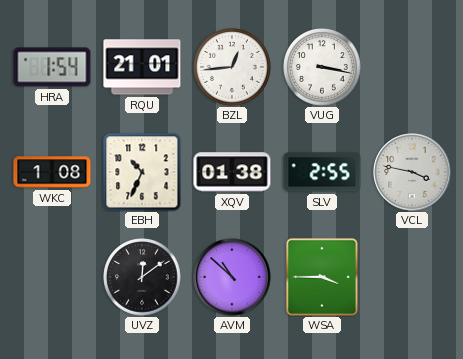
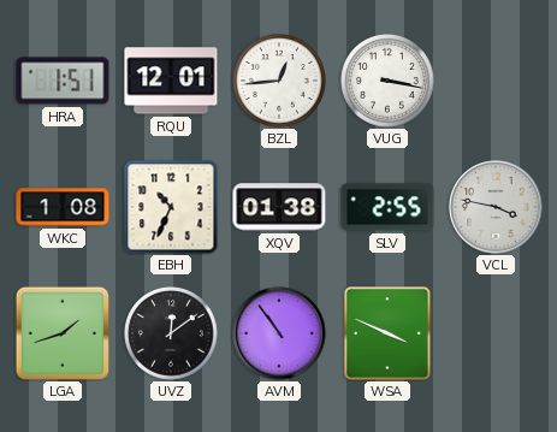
HRA: 1:54 -> 1:51
RQU: 21:01 -> 12:01
LGA: none -> 1:42
AVM: 10:52 -> 10:54
WSA: 3:45 -> 3:49
